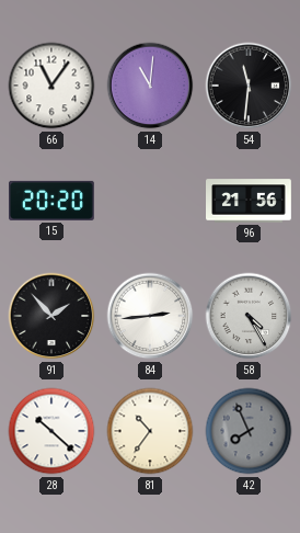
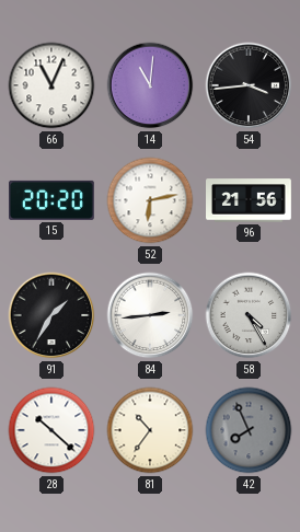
66: 11:06 -> 11:04
54: 11:31 -> 3:44
52: none -> 6:13
91: 1:53 -> 1:35
